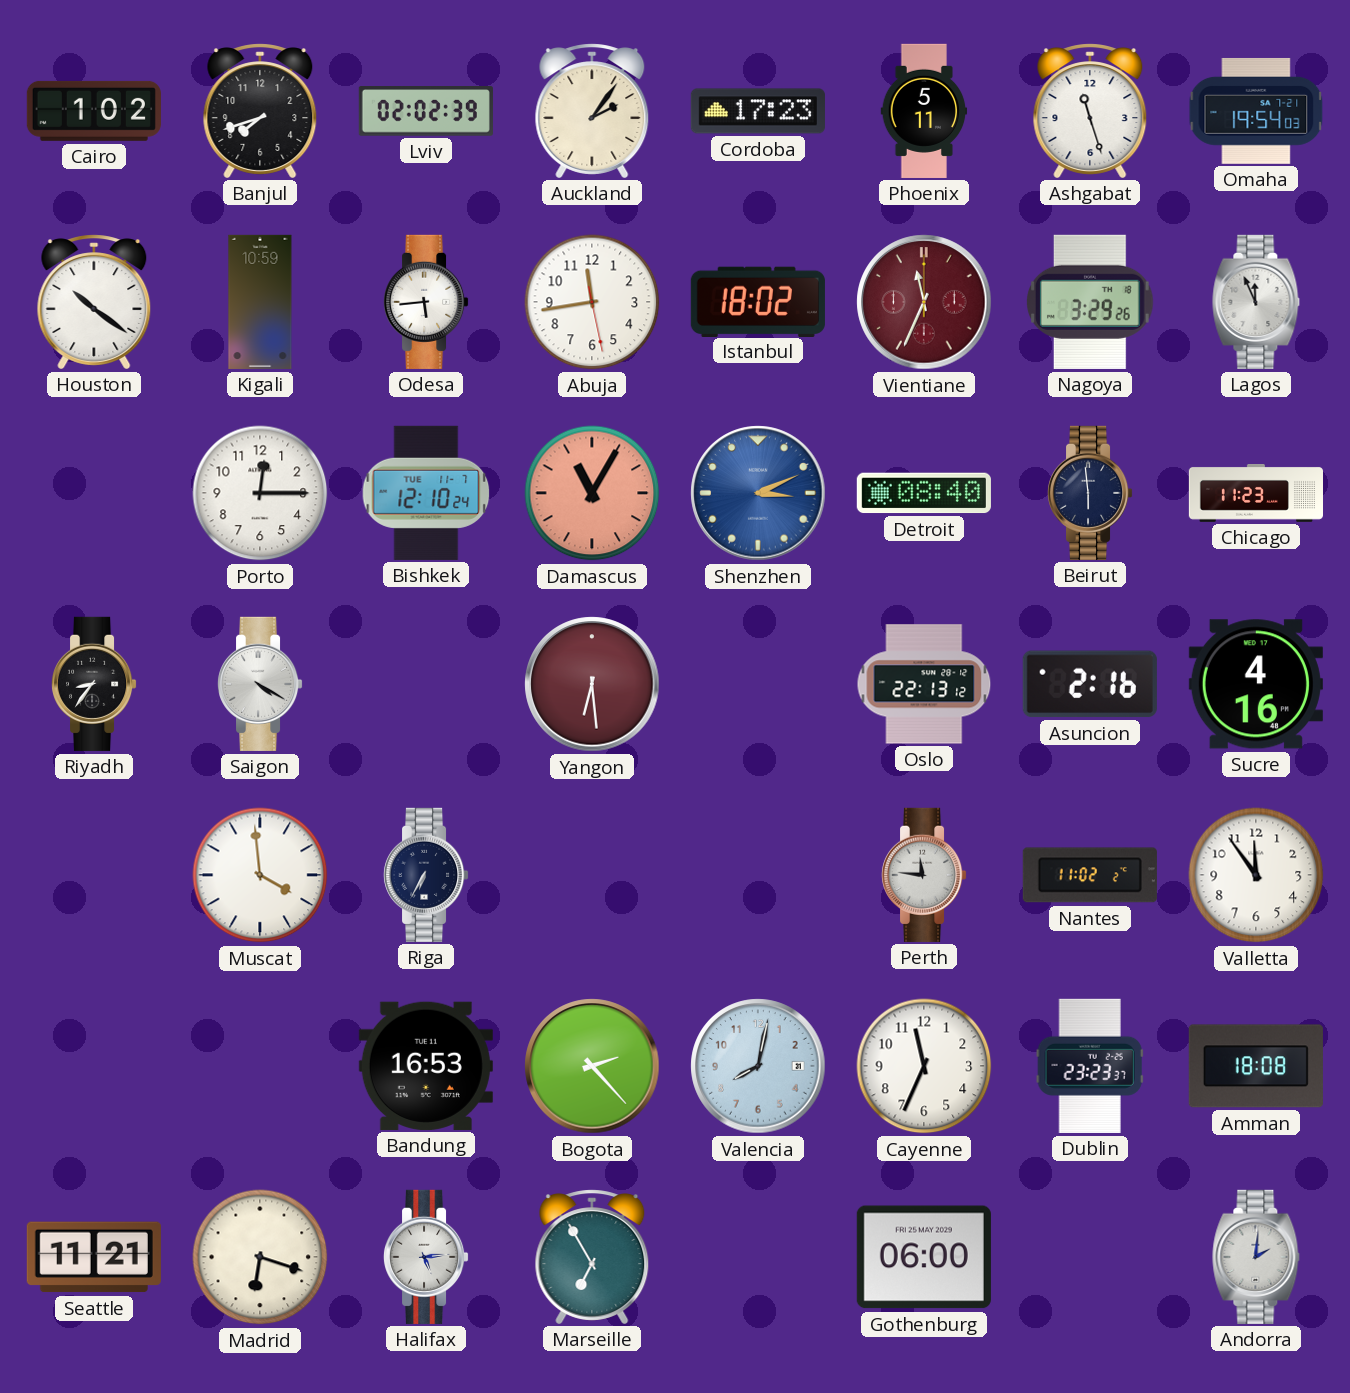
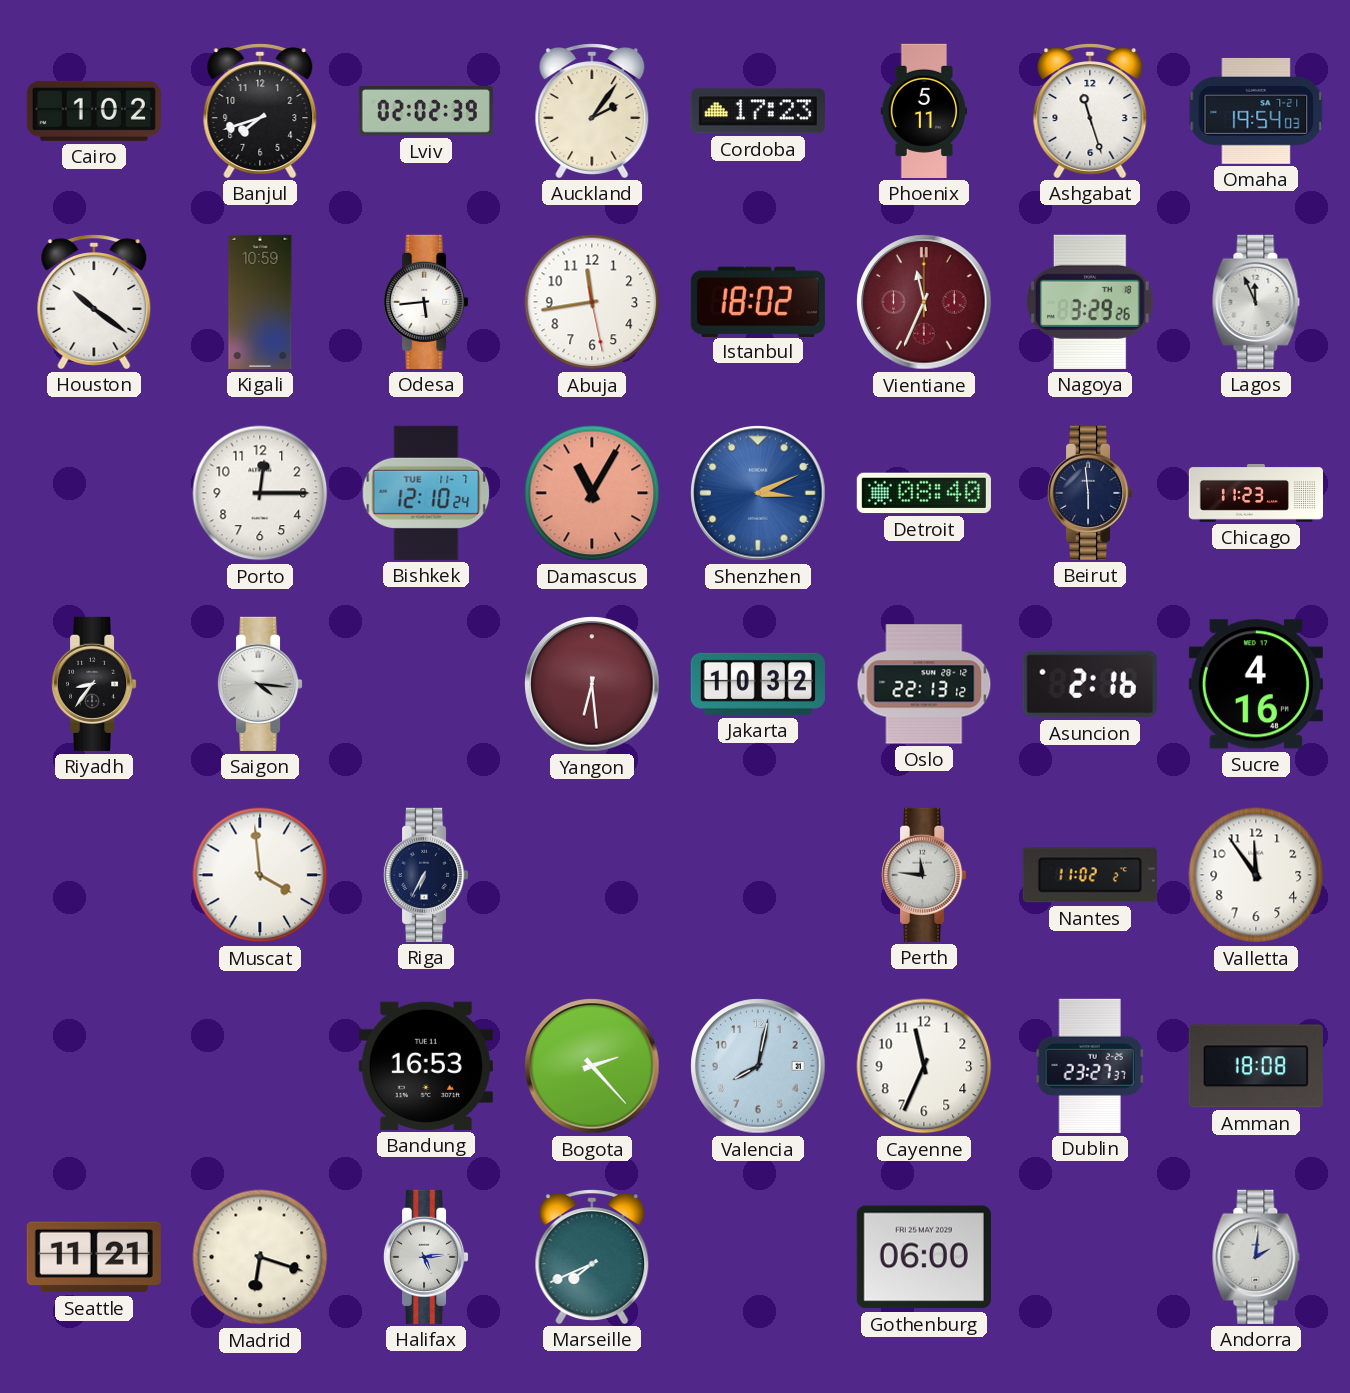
Saigon: 4:20 -> 4:16
Jakarta: none -> 10:32
Dublin: 23:23 -> 23:27
Marseille: 6:55 -> 7:41
